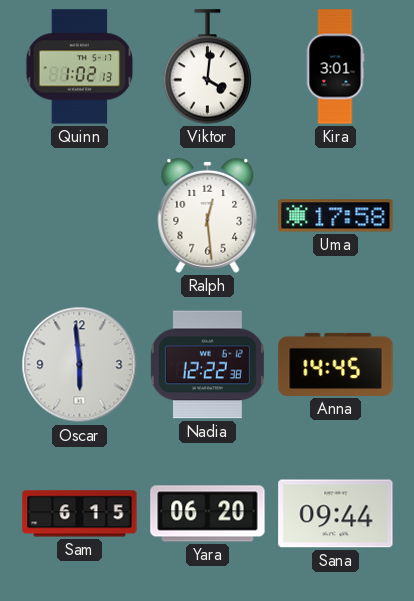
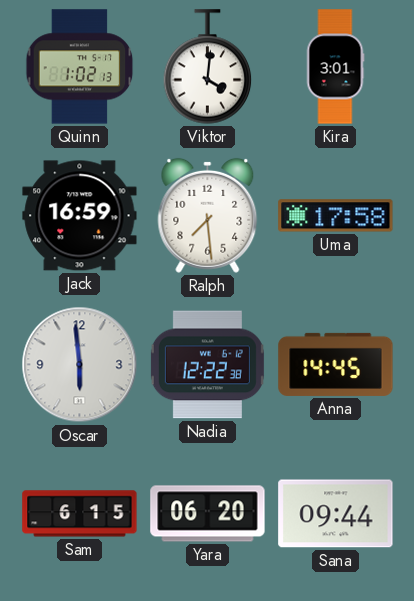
Jack: none -> 16:59
Ralph: 12:29 -> 7:29
